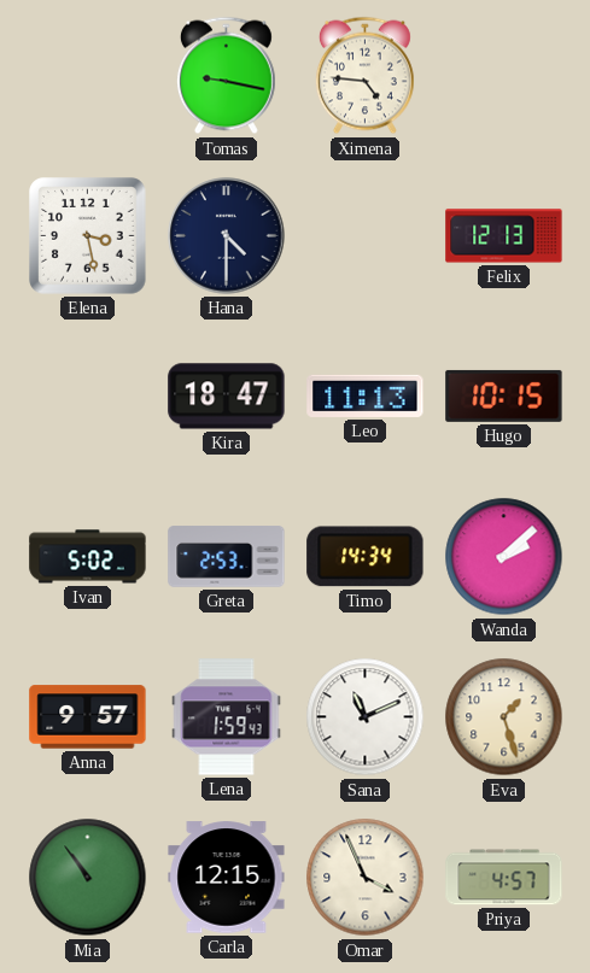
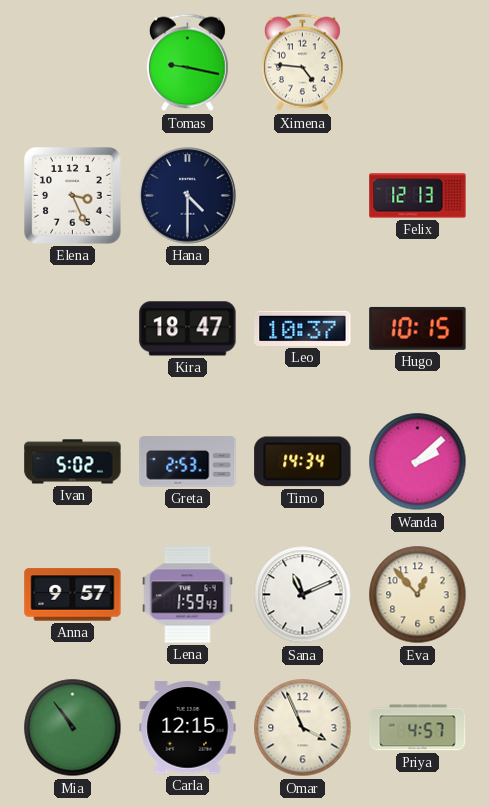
Elena: 3:28 -> 3:26
Leo: 11:13 -> 10:37
Eva: 1:27 -> 12:53
